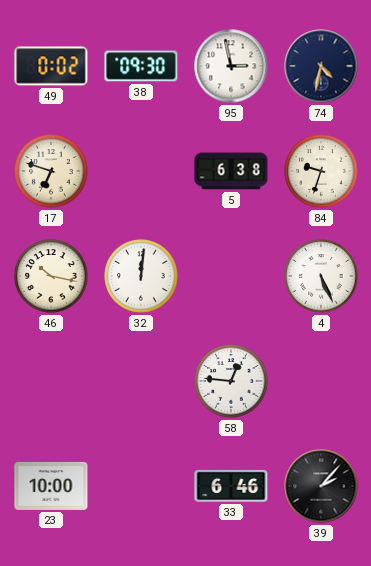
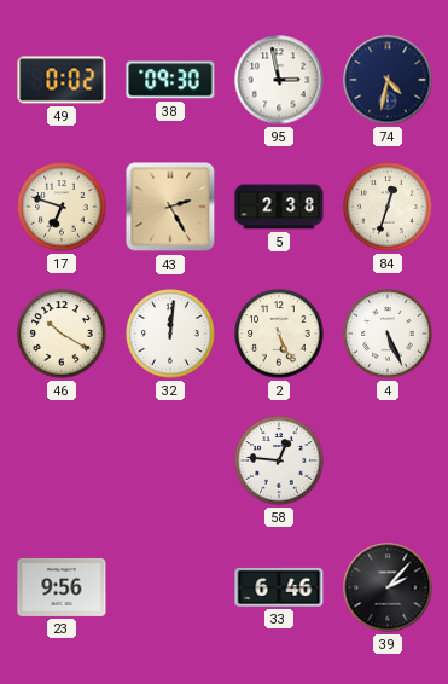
43: none -> 2:25
5: 6:38 -> 2:38
84: 9:33 -> 12:33
46: 10:17 -> 10:20
2: none -> 5:26
23: 10:00 -> 9:56
